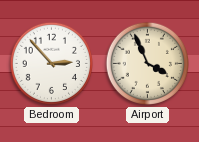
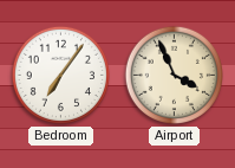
Bedroom: 2:53 -> 7:06
